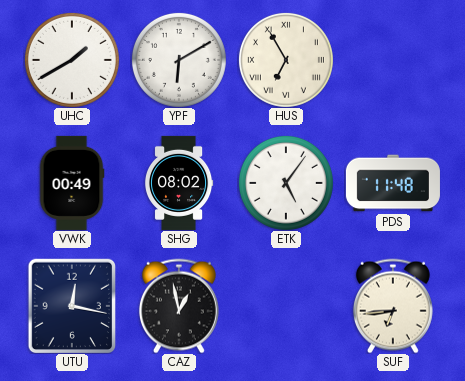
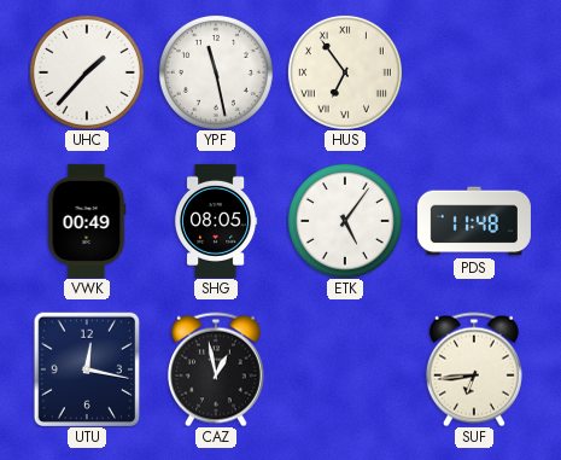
UHC: 1:40 -> 1:37
YPF: 6:10 -> 11:28
HUS: 6:55 -> 6:54
SHG: 08:02 -> 08:05
